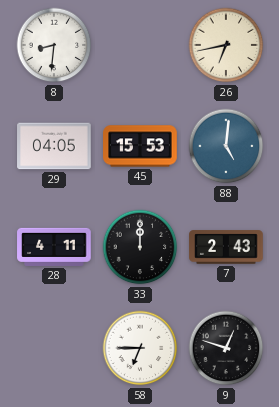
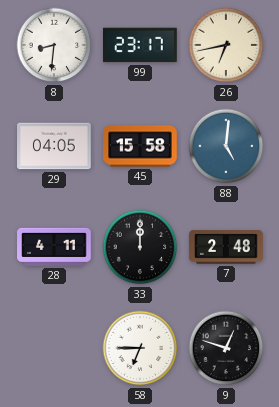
99: none -> 23:17
45: 15:53 -> 15:58
7: 2:43 -> 2:48
